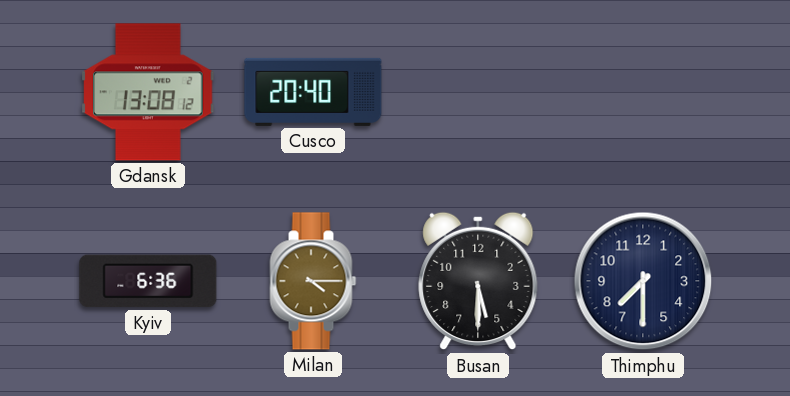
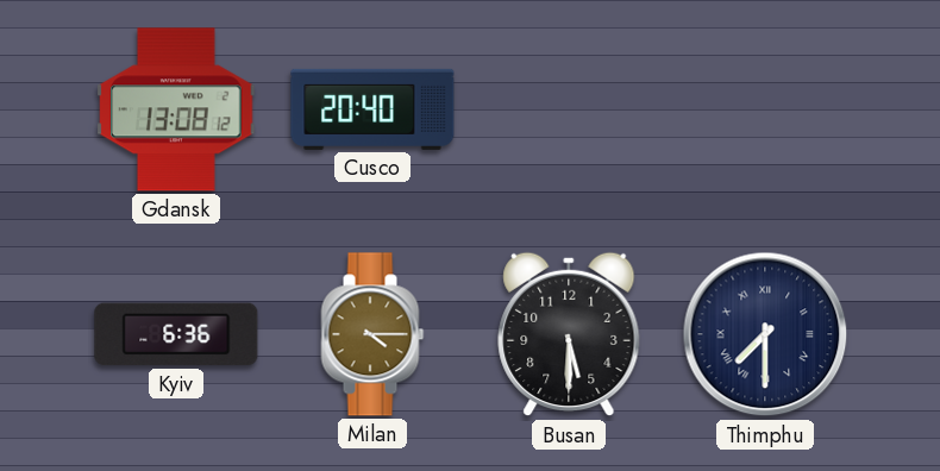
Thimphu numerals: Arabic -> Roman
